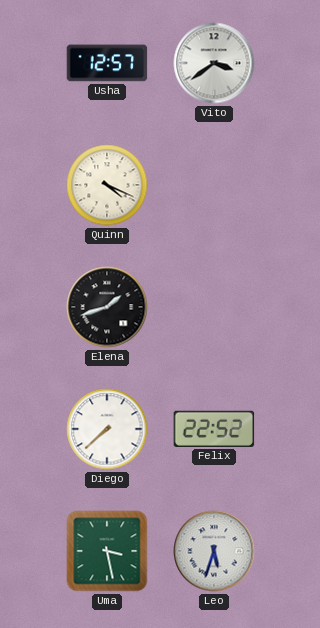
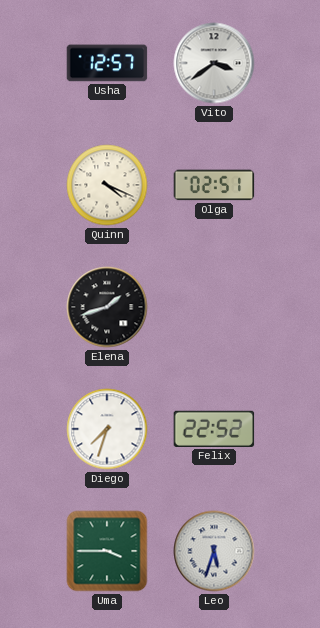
Olga: none -> 02:51
Diego: 7:38 -> 7:33
Uma: 3:28 -> 3:45
